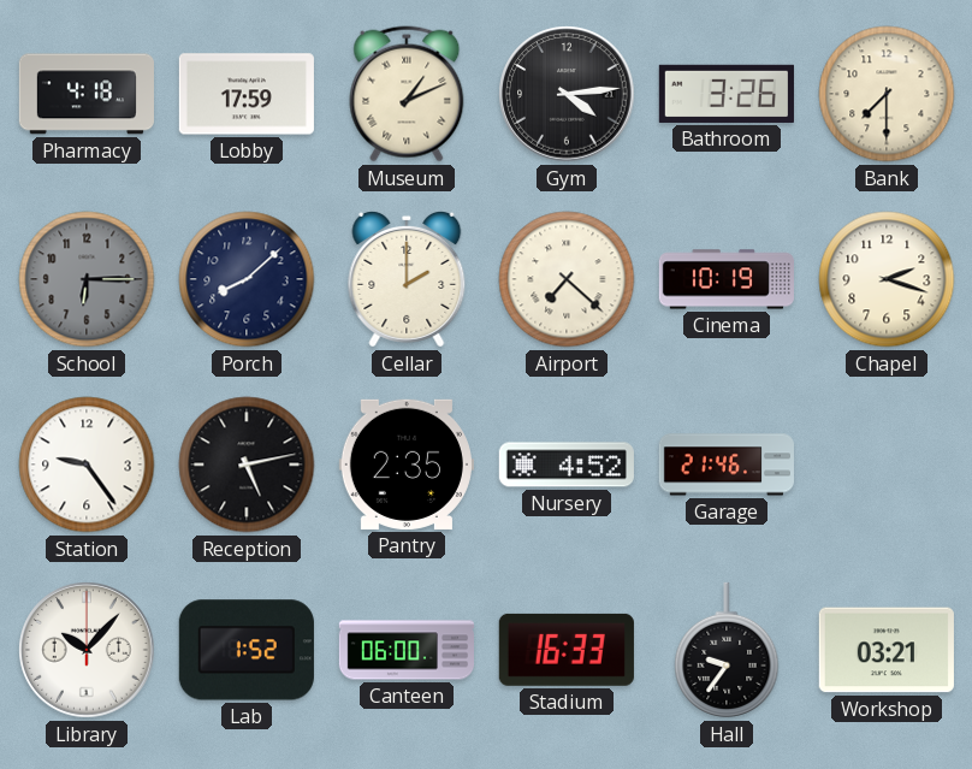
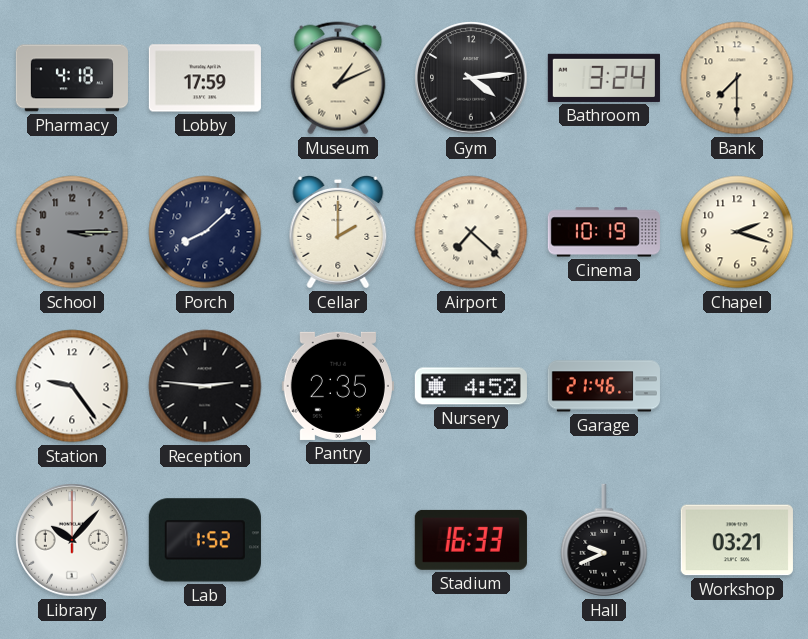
Bathroom: 3:26 -> 3:24
School: 6:15 -> 3:15
Reception: 5:13 -> 2:46
Canteen: 06:00 -> none
Hall: 9:36 -> 9:41
